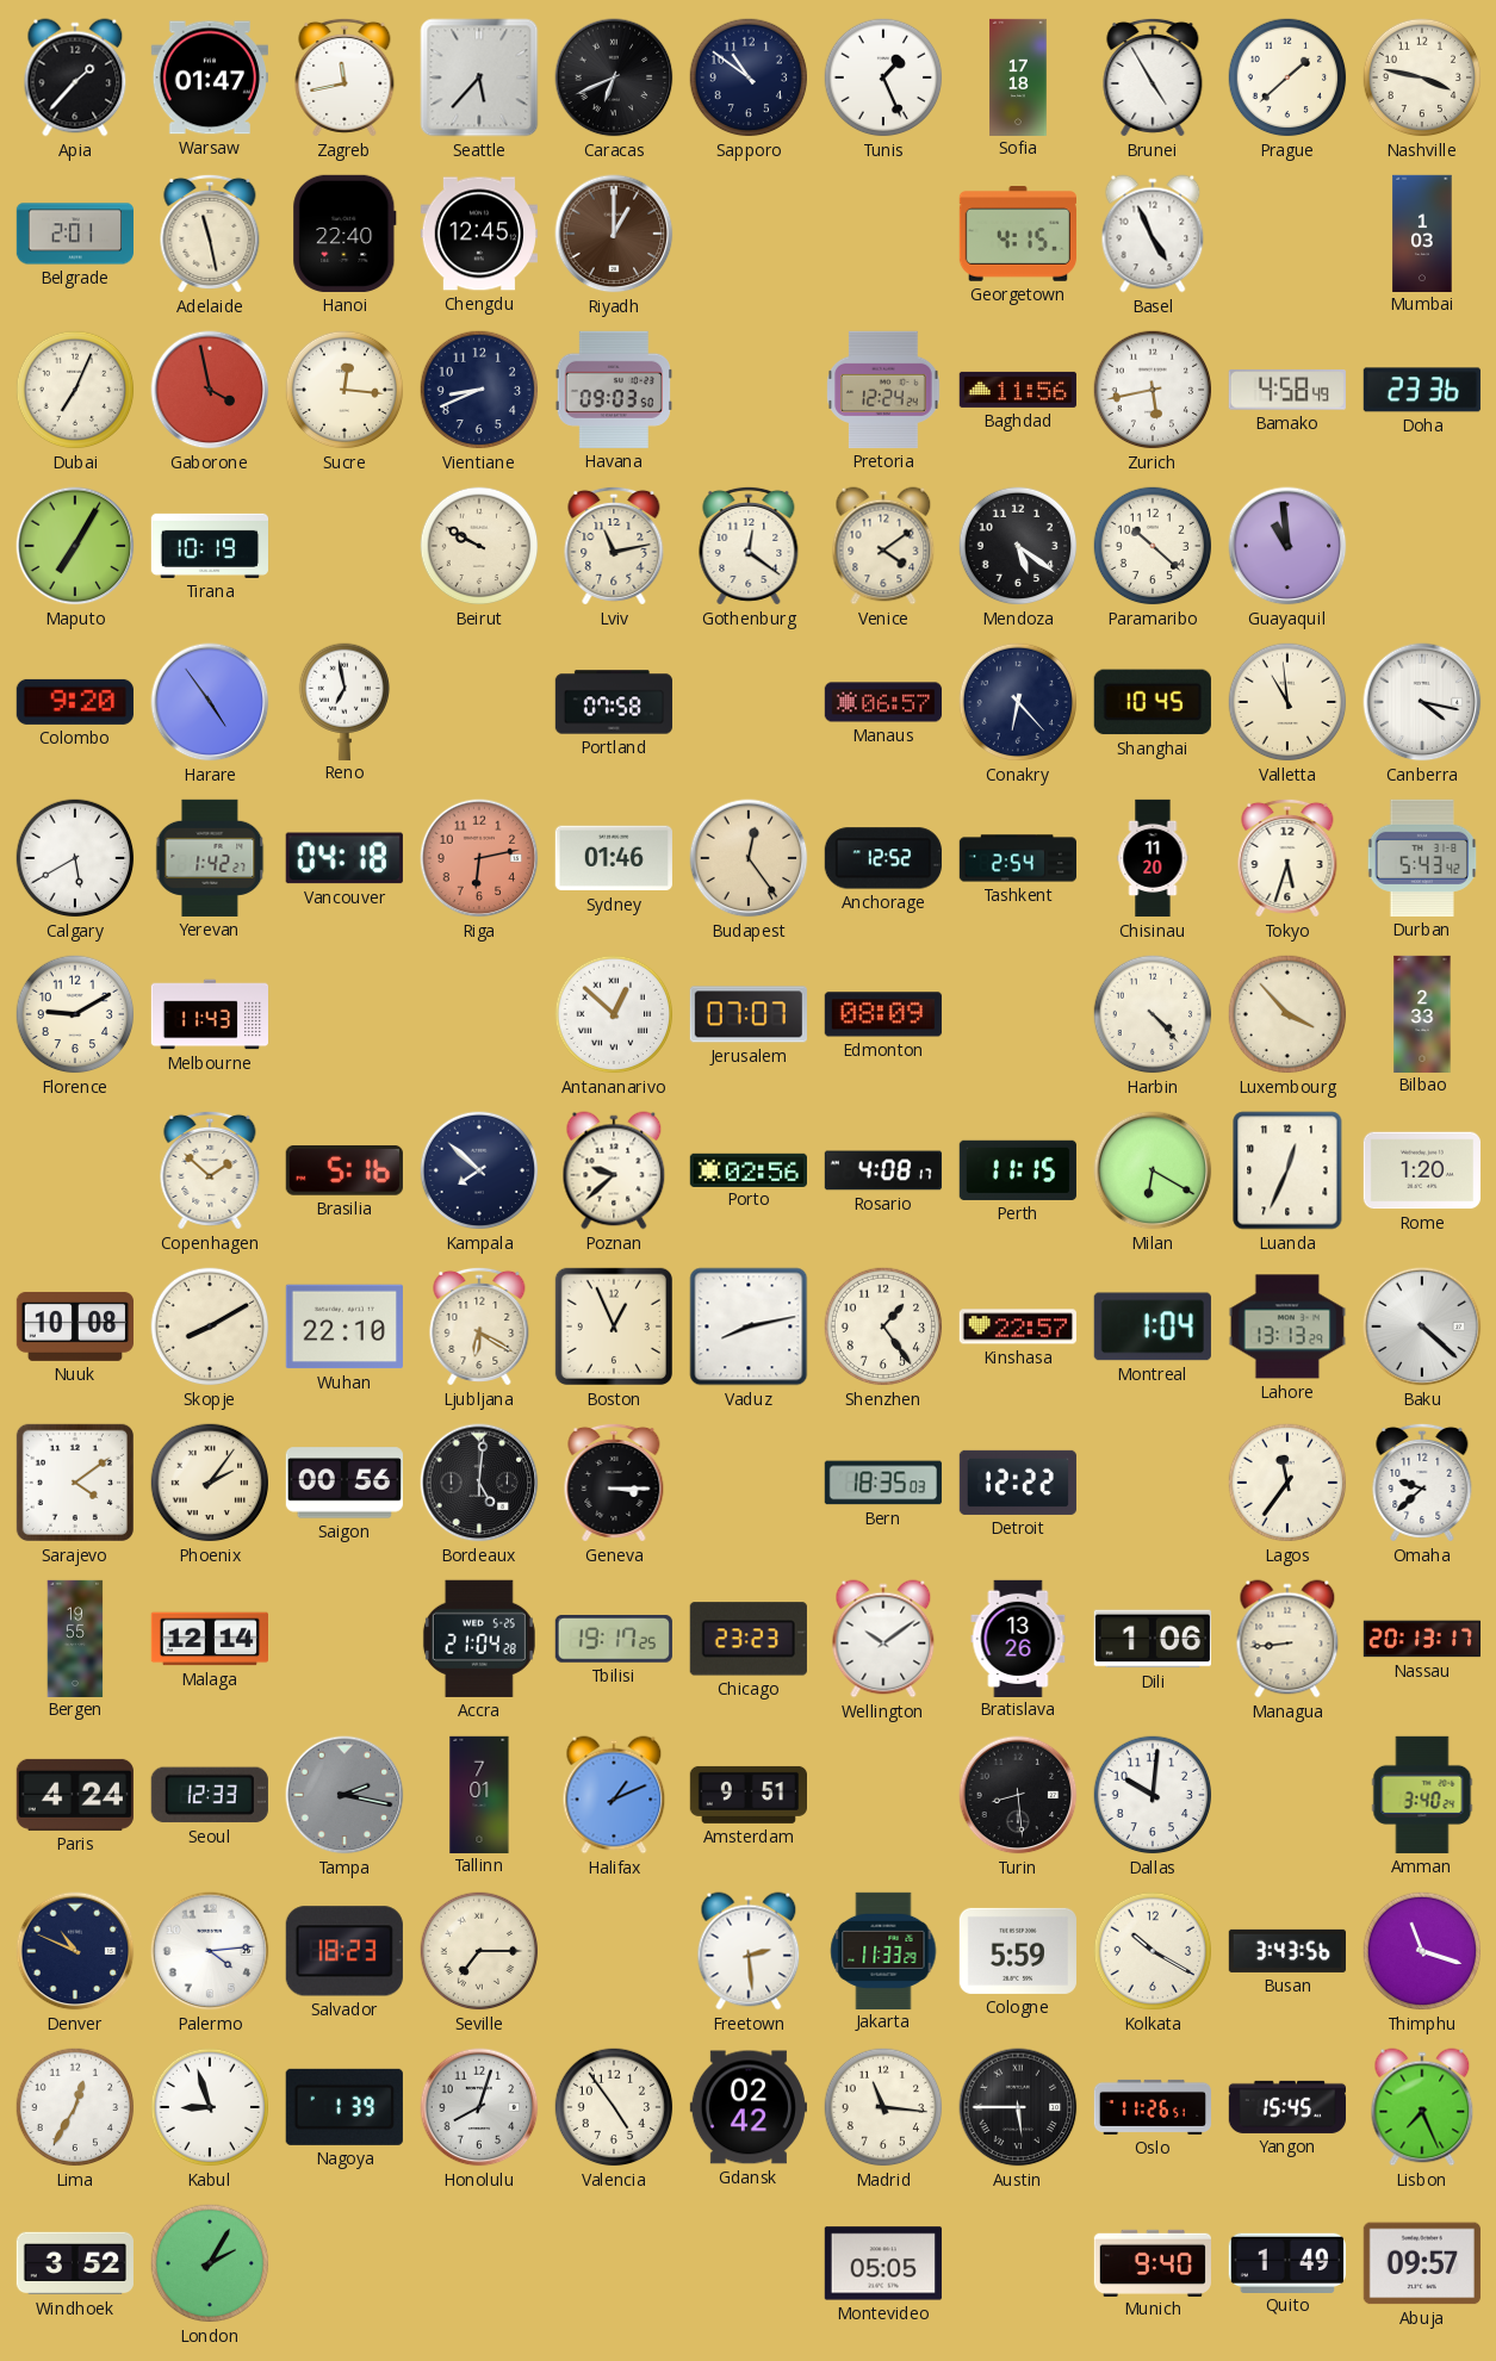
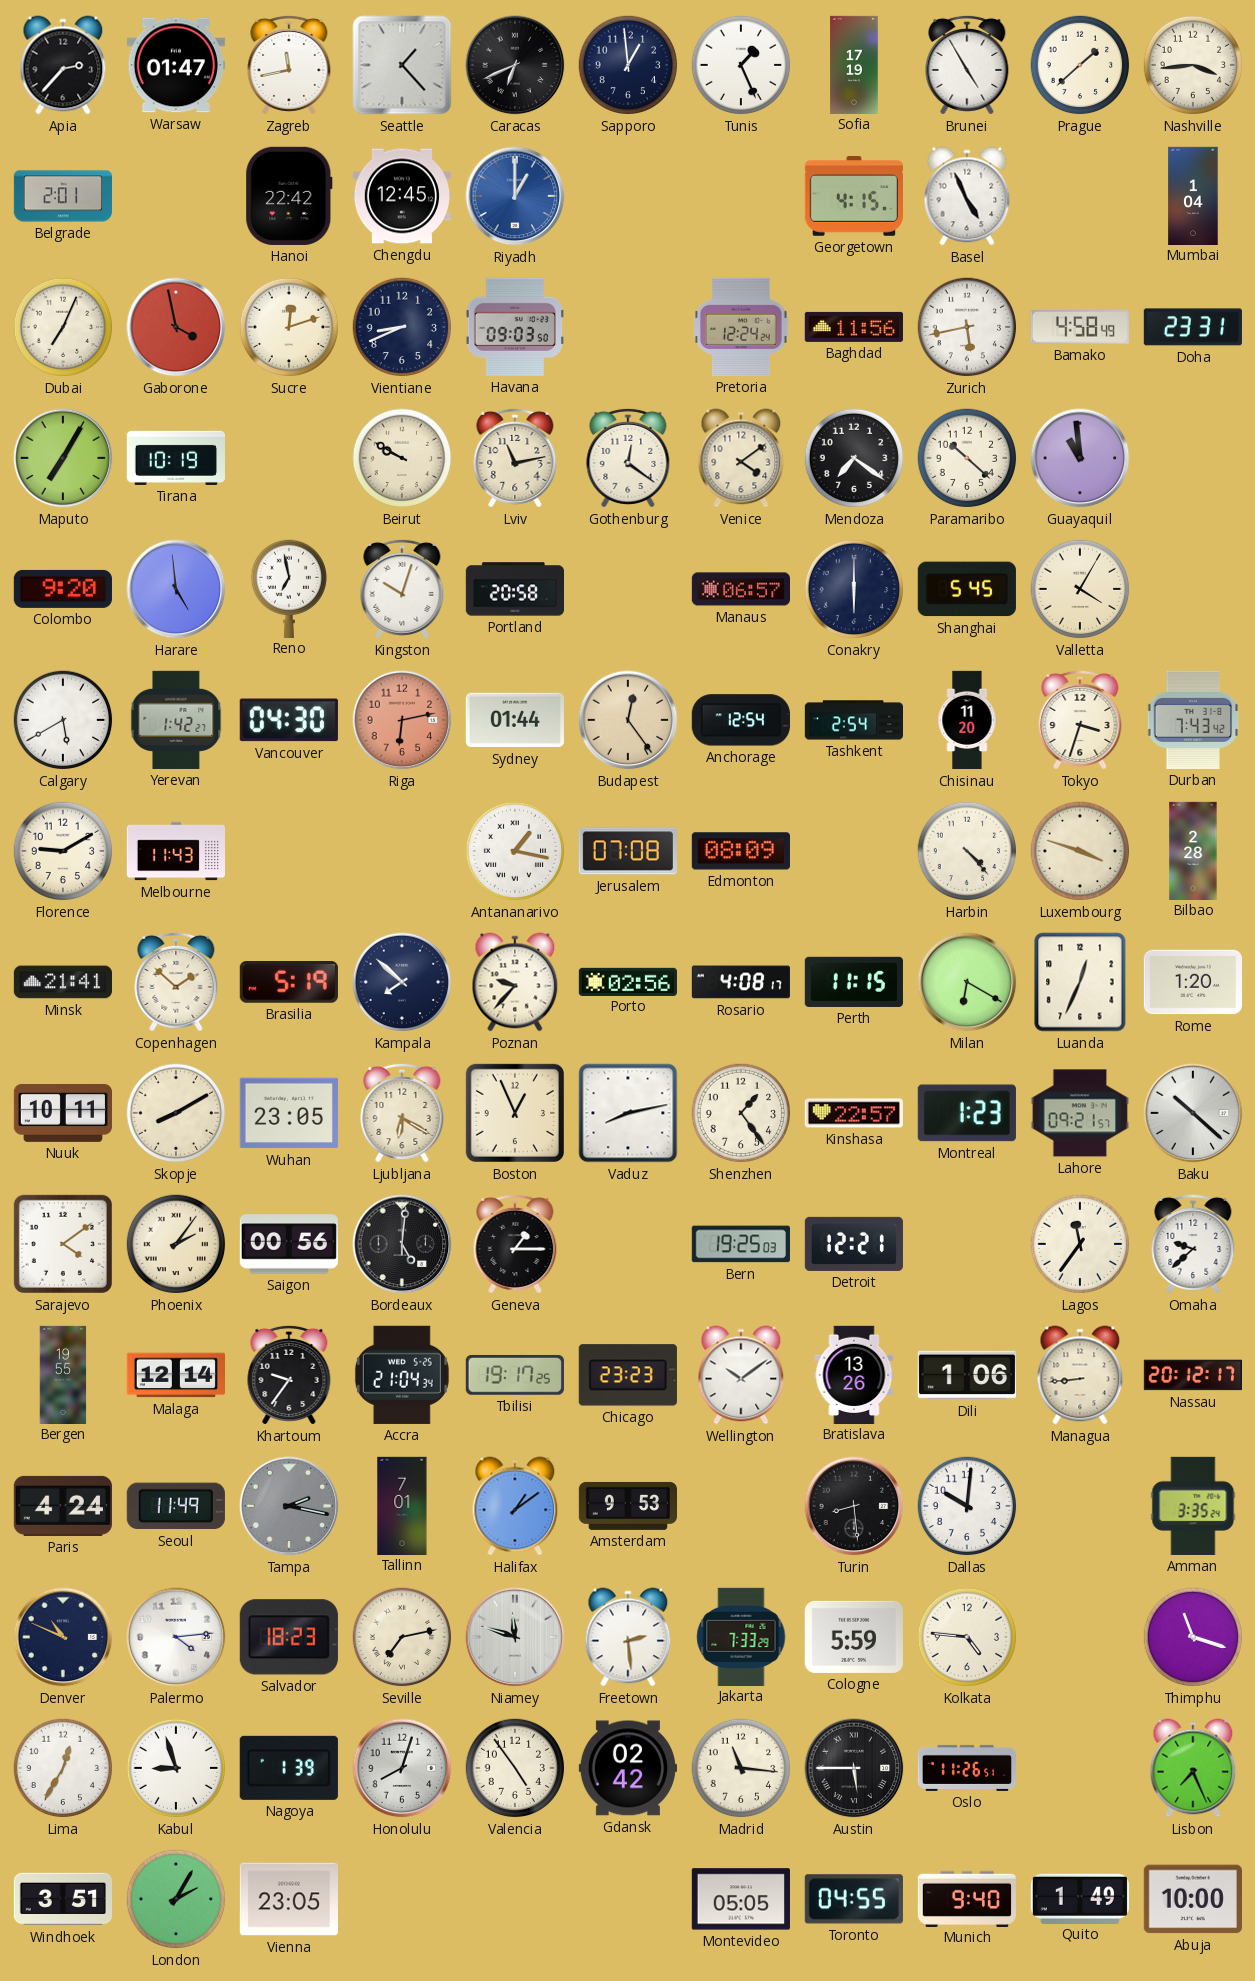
Apia: 1:37 -> 2:37
Seattle: 5:37 -> 1:23
Sapporo: 10:51 -> 12:59
Sofia: 17:18 -> 17:19
Nashville: 3:47 -> 3:44
Adelaide: 11:28 -> none
Hanoi: 22:40 -> 22:42
Riyadh dial: brown -> blue
Mumbai: 1:03 -> 1:04
Sucre: 12:16 -> 12:12
Doha: 23:36 -> 23:31
Mendoza: 5:21 -> 7:21
Harare: 4:54 -> 4:59
Kingston: none -> 10:03
Portland: 07:58 -> 20:58
Conakry: 6:23 -> 6:00
Shanghai: 10:45 -> 5:45
Valletta: 10:59 -> 4:05
Canberra: 4:17 -> none
Vancouver: 04:18 -> 04:30
Sydney: 01:46 -> 01:44
Anchorage: 12:52 -> 12:54
Tokyo: 5:33 -> 3:33
Durban: 5:43 -> 7:43
Antananarivo: 12:52 -> 1:17
Jerusalem: 07:07 -> 07:08
Luxembourg: 3:53 -> 3:48
Bilbao: 2:33 -> 2:28
Minsk: none -> 21:41
Brasilia: 5:16 -> 5:19
Poznan: 9:38 -> 9:37
Nuuk: 10:08 -> 10:11
Wuhan: 22:10 -> 23:05
Montreal: 1:04 -> 1:23
Lahore: 13:13 -> 09:21
Baku: 4:22 -> 10:22
Geneva: 3:15 -> 1:15
Bern: 18:35 -> 19:25
Detroit: 12:22 -> 12:21
Khartoum: none -> 9:36
Accra: 21:04:28 -> 21:04:34
Nassau: 20:13 -> 20:12
Seoul: 12:33 -> 11:49
Halifax: 1:11 -> 1:09
Amsterdam: 9:51 -> 9:53
Amman: 3:40 -> 3:35
Seville: 7:15 -> 7:13
Niamey: none -> 11:48
Jakarta: 11:33 -> 7:33
Kolkata: 10:20 -> 4:46
Busan: 3:43 -> none
Yangon: 15:45 -> none
Windhoek: 3:52 -> 3:51
Vienna: none -> 23:05
Toronto: none -> 04:55
Abuja: 09:57 -> 10:00
